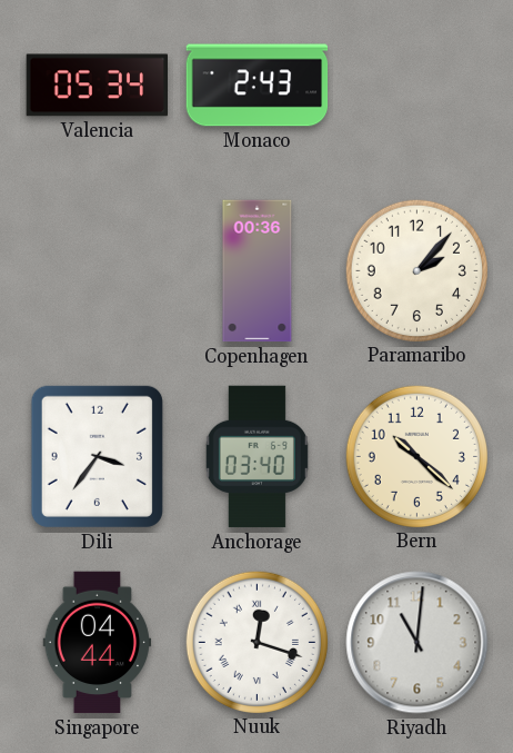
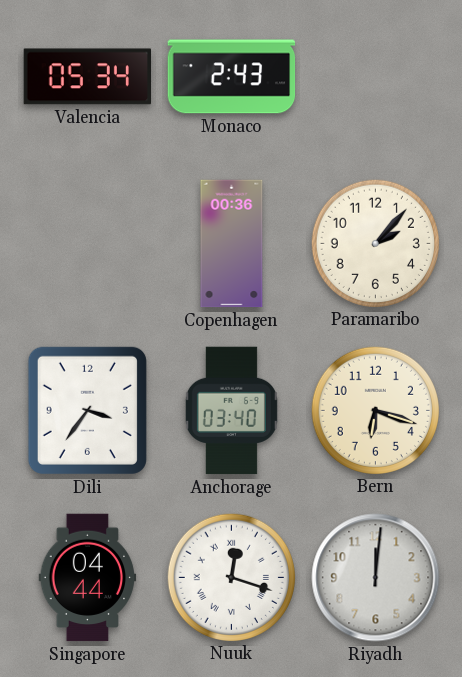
Bern: 10:22 -> 6:18
Riyadh: 11:01 -> 12:01
